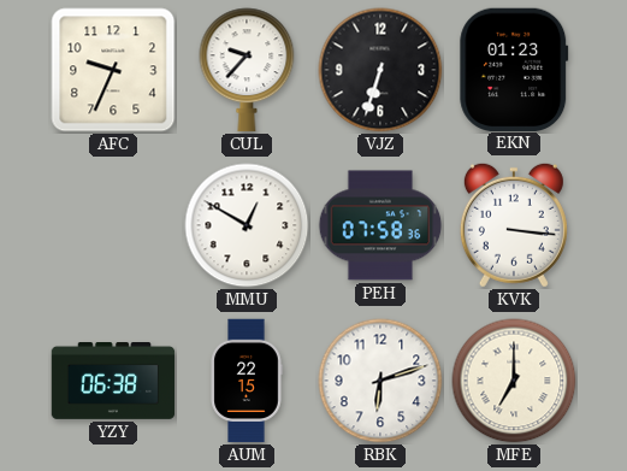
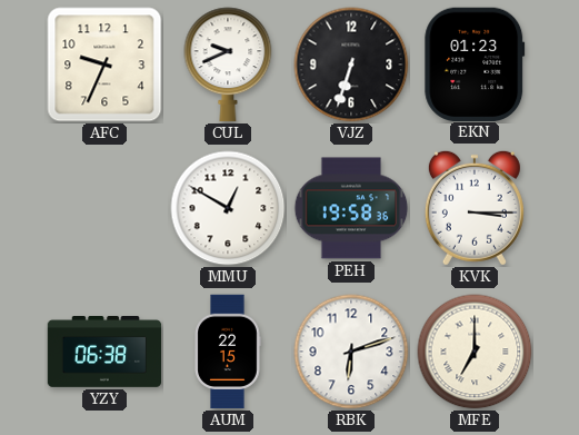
CUL: 9:37 -> 9:41
PEH: 07:58 -> 19:58
KVK: 3:16 -> 3:15
